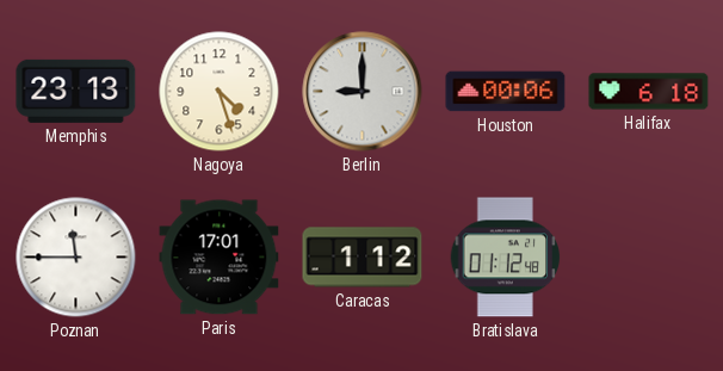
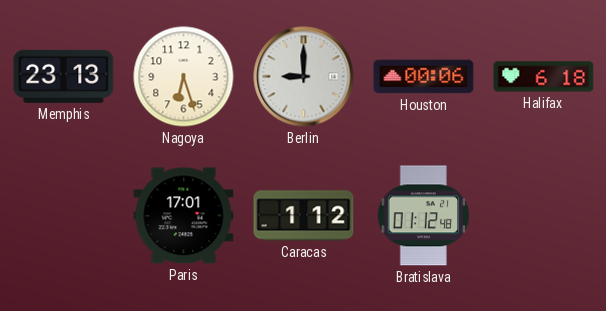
Nagoya: 4:27 -> 6:27
Poznan: 11:45 -> none
